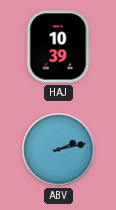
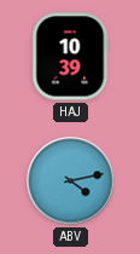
ABV: 2:13 -> 4:13
